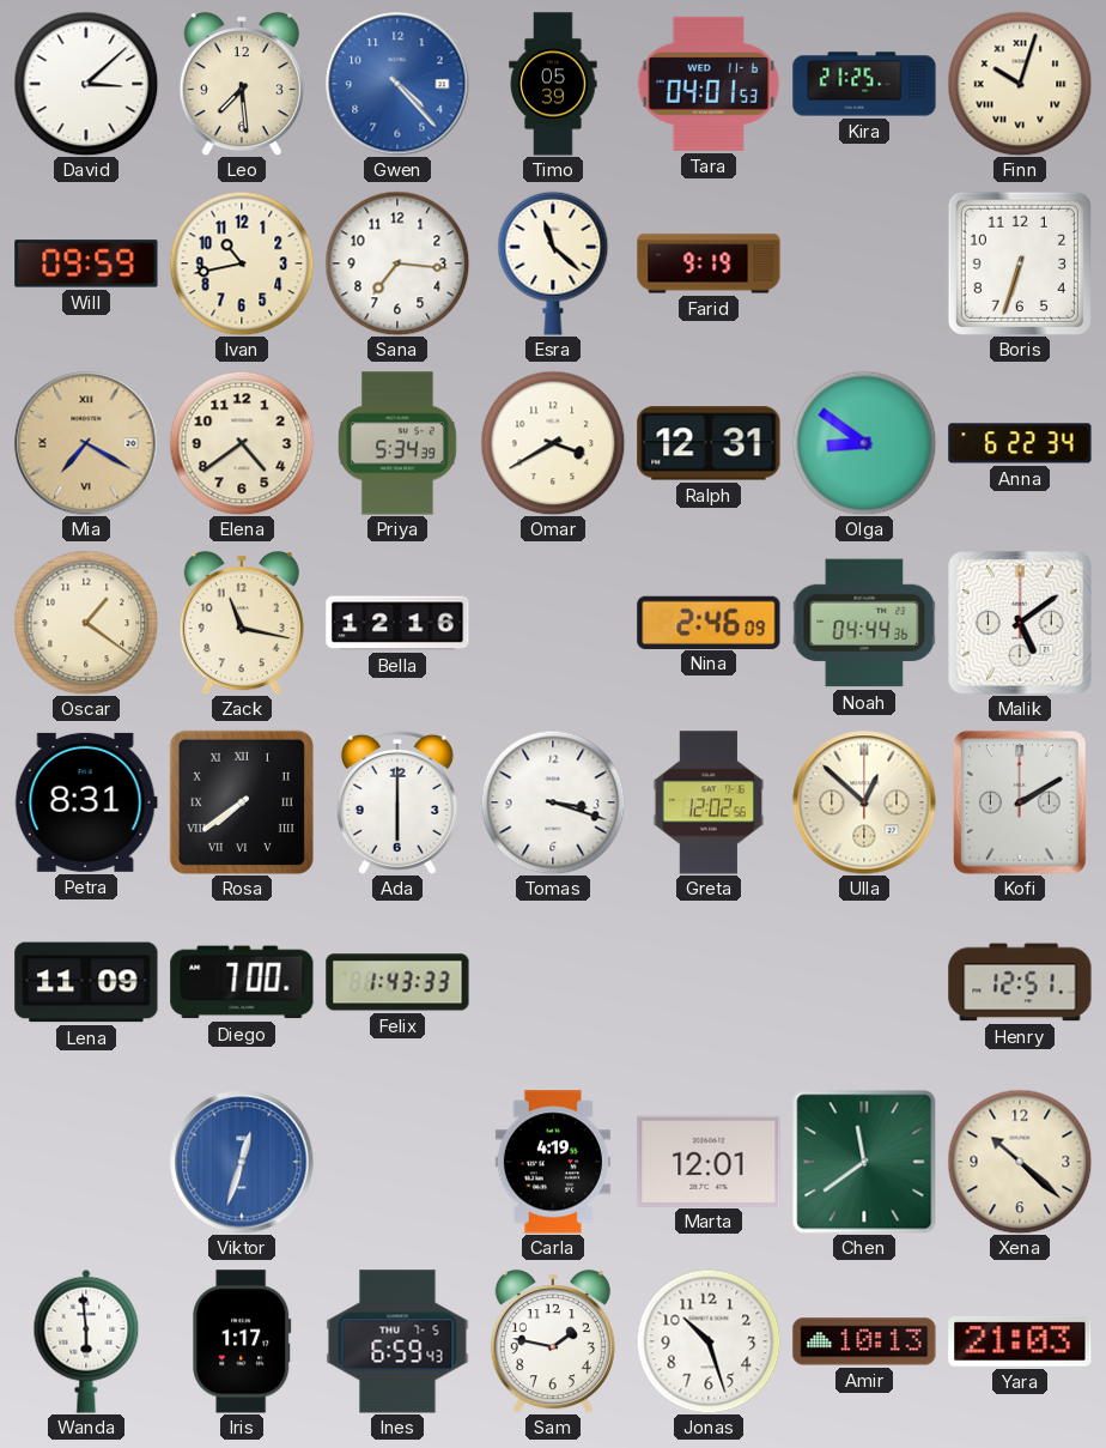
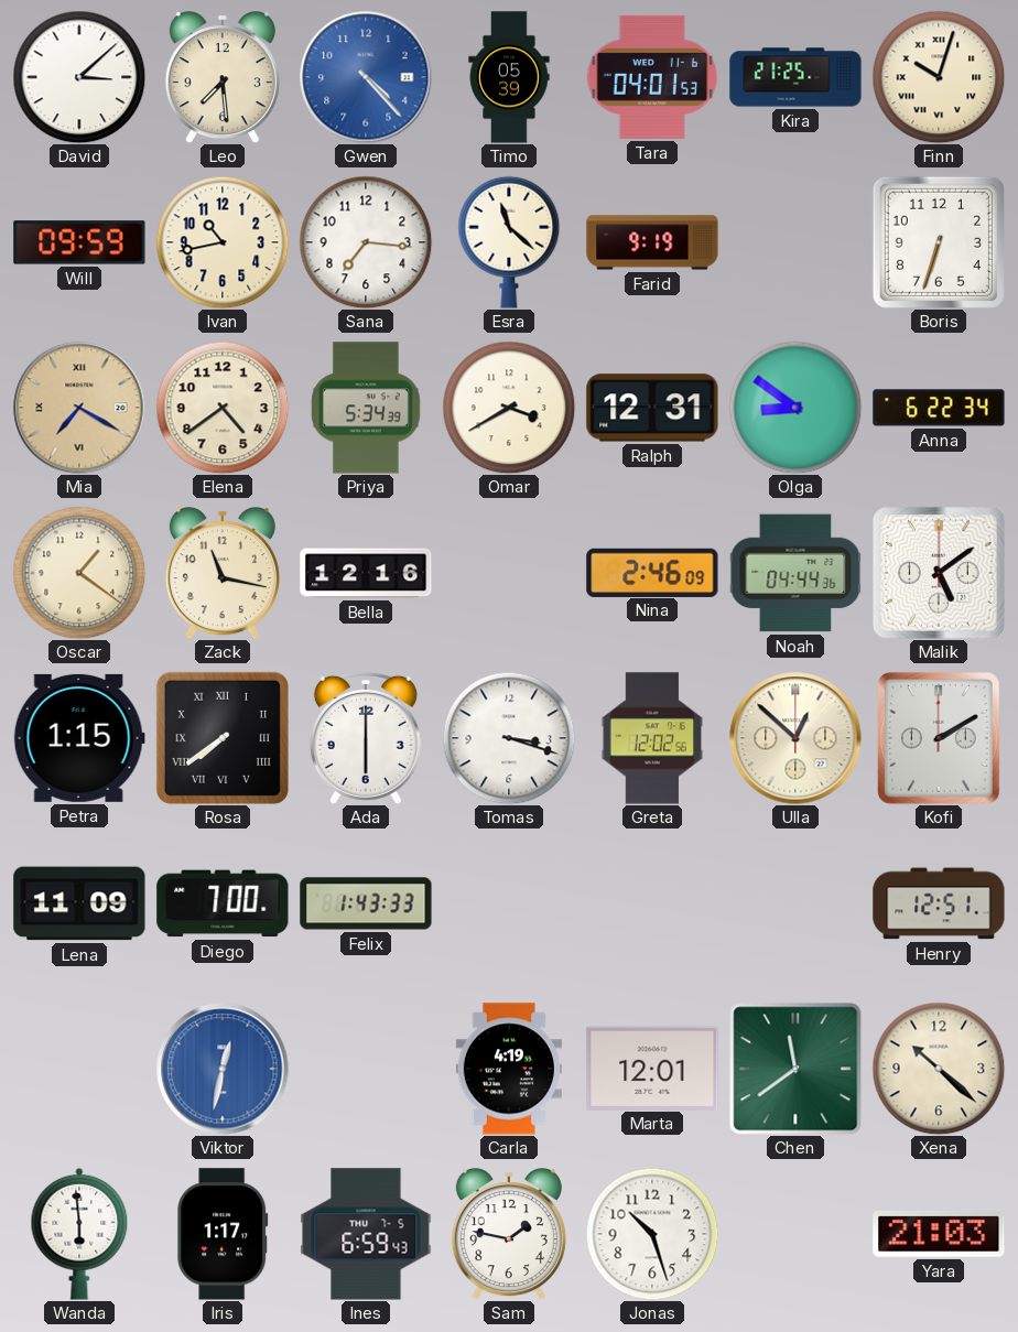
Petra: 8:31 -> 1:15
Viktor: 12:33 -> 12:32
Amir: 10:13 -> none
